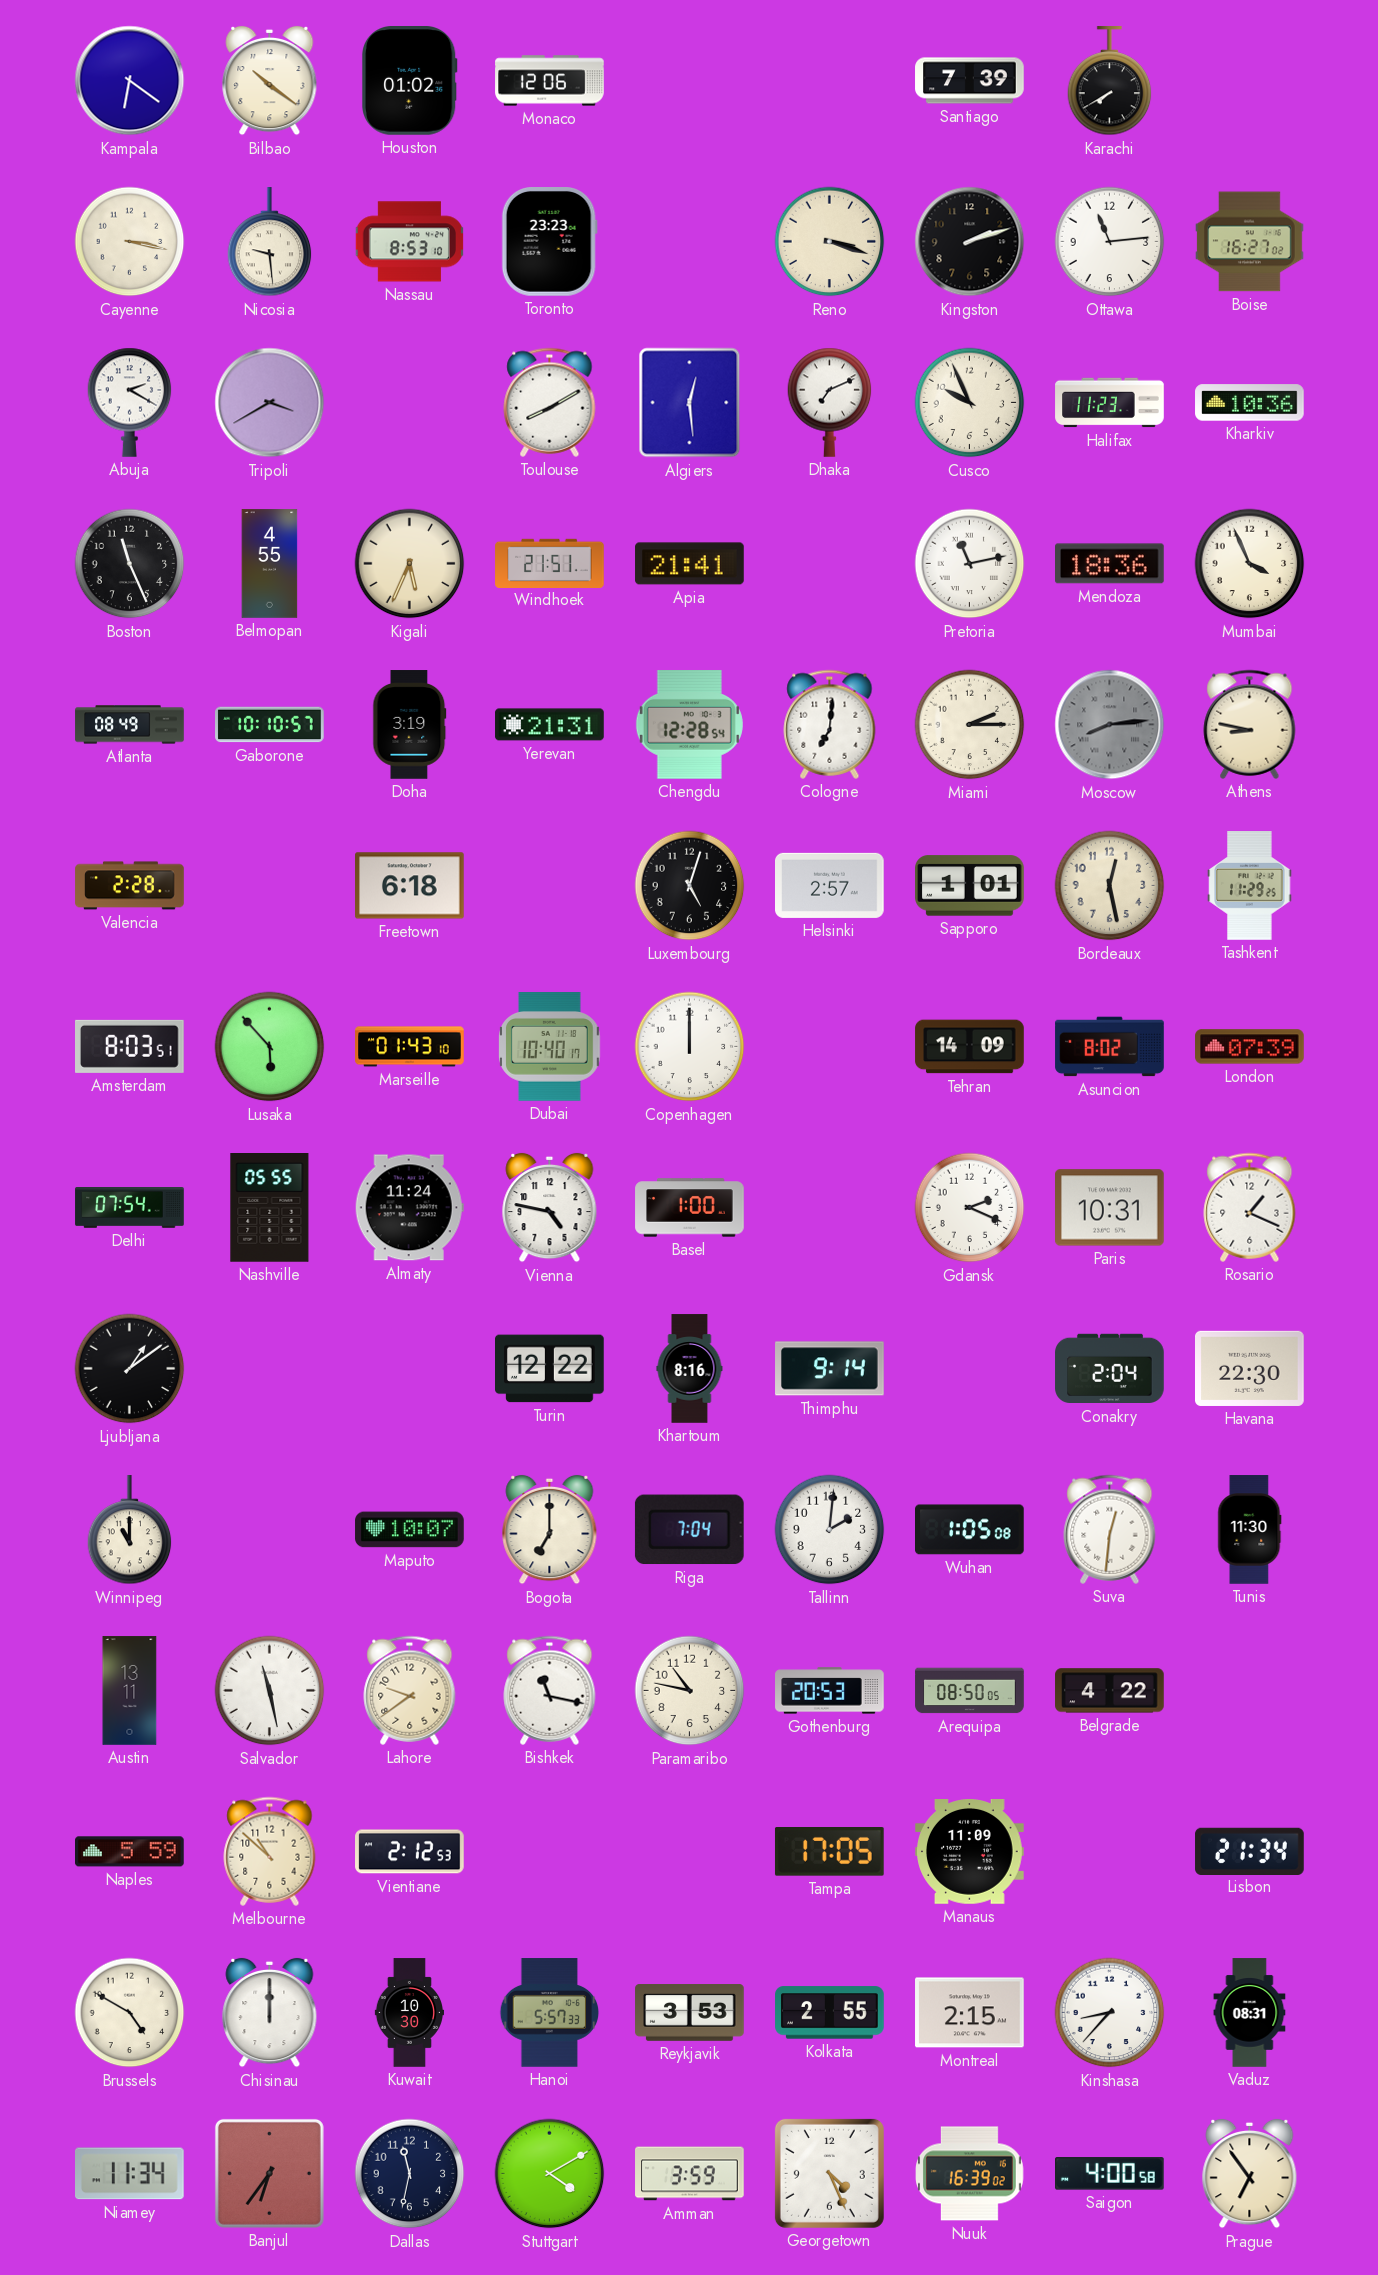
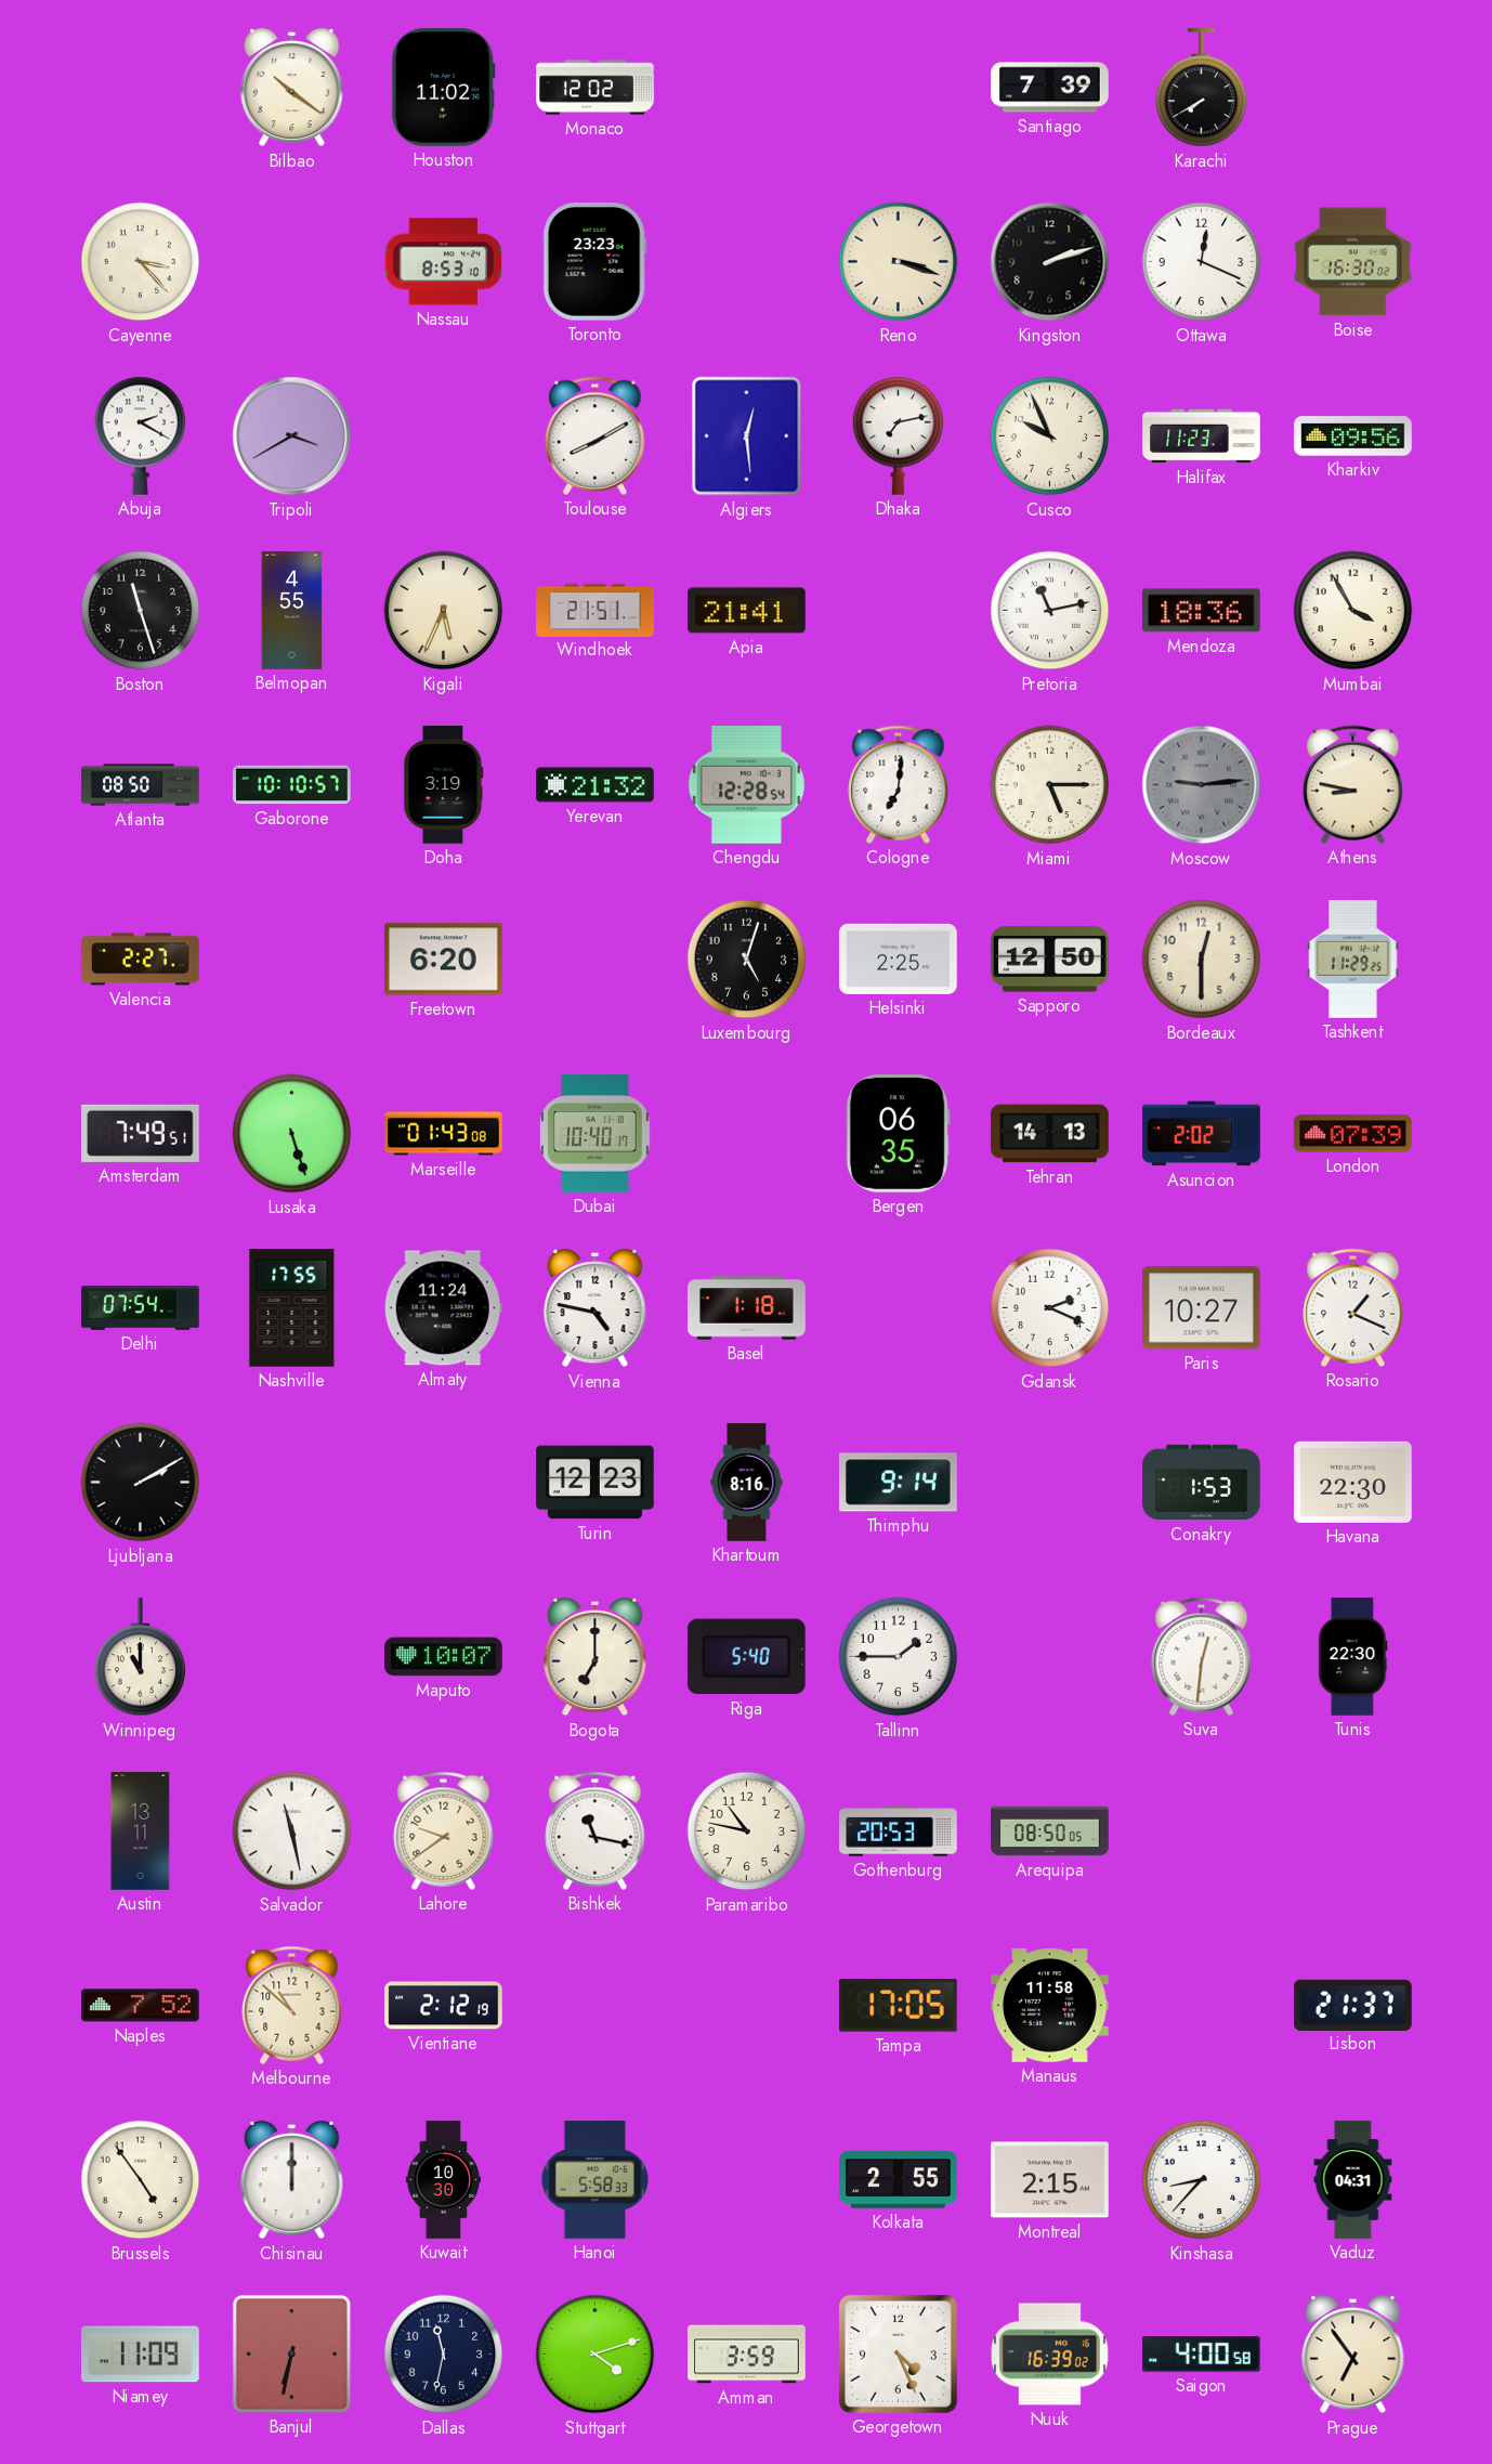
Kampala: 6:21 -> none
Houston: 01:02 -> 11:02
Monaco: 12:06 -> 12:02
Cayenne: 3:17 -> 3:23
Nicosia: 9:29 -> none
Ottawa: 11:14 -> 12:19
Boise: 16:27 -> 16:30
Dhaka: 7:11 -> 7:13
Kharkiv: 10:36 -> 09:56
Boston: 11:26 -> 11:27
Mumbai: 3:56 -> 3:55
Atlanta: 08:49 -> 08:50
Yerevan: 21:31 -> 21:32
Miami: 2:15 -> 5:15
Moscow: 8:14 -> 9:14
Valencia: 2:28 -> 2:27
Freetown: 6:18 -> 6:20
Helsinki: 2:57 -> 2:25
Sapporo: 1:01 -> 12:50
Bordeaux: 12:28 -> 12:30
Amsterdam: 8:03 -> 7:49
Lusaka: 5:53 -> 5:27
Marseille: 01:43:10 -> 01:43:08
Copenhagen: 12:00 -> none
Bergen: none -> 06:35
Tehran: 14:09 -> 14:13
Asuncion: 8:02 -> 2:02
Nashville: 05:55 -> 17:55
Basel: 1:00 -> 1:18
Paris: 10:31 -> 10:27
Ljubljana: 1:09 -> 2:10
Turin: 12:22 -> 12:23
Conakry: 2:04 -> 1:53
Riga: 7:04 -> 5:40
Tallinn: 2:01 -> 1:45
Wuhan: 1:05 -> none
Tunis: 11:30 -> 22:30
Belgrade: 4:22 -> none
Naples: 5:59 -> 7:52
Vientiane: 2:12:53 -> 2:12:19
Manaus: 11:09 -> 11:58
Lisbon: 21:34 -> 21:37
Brussels: 4:50 -> 4:54
Hanoi: 5:57 -> 5:58
Reykjavik: 3:53 -> none
Vaduz: 08:31 -> 04:31
Niamey: 11:34 -> 11:09
Banjul: 6:36 -> 6:32
Stuttgart: 4:10 -> 4:12
